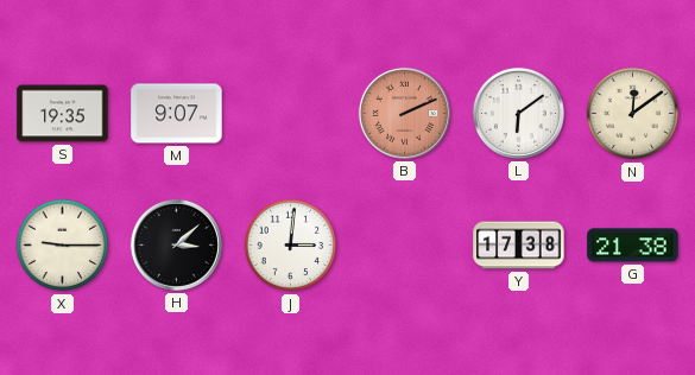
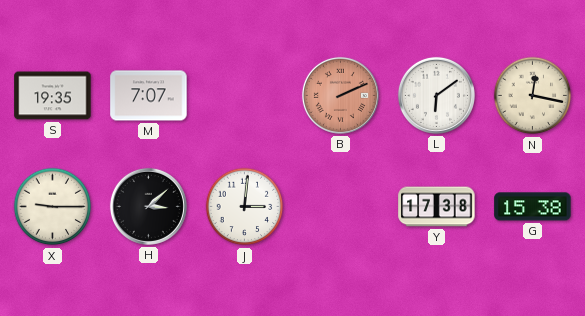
M: 9:07 -> 7:07
N: 12:09 -> 12:17
G: 21:38 -> 15:38
